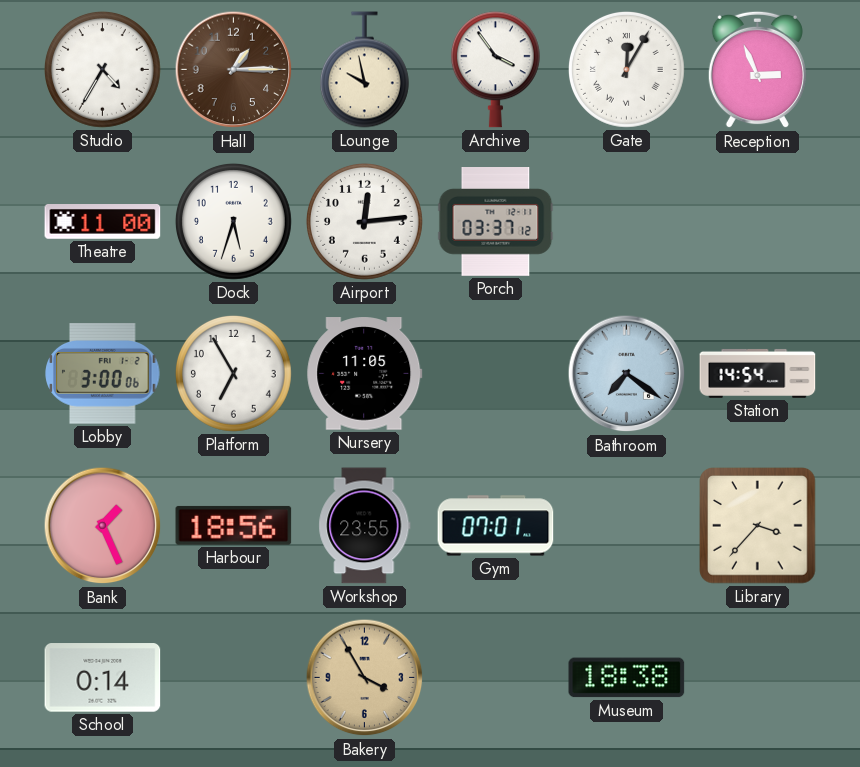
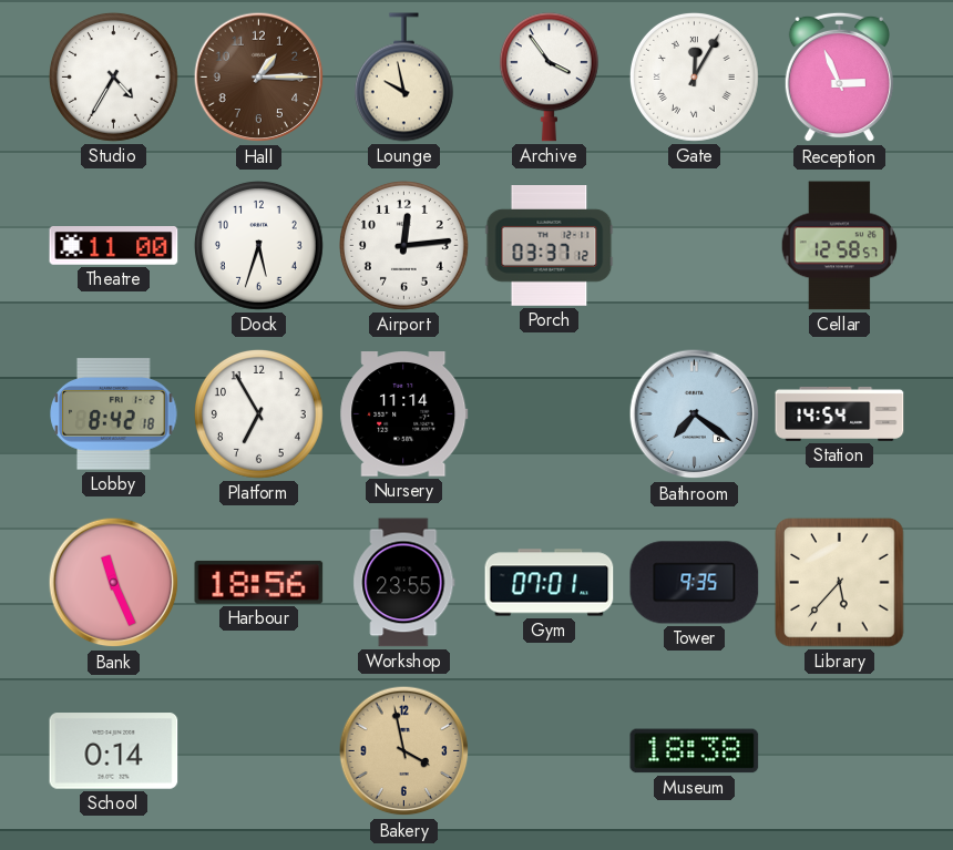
Cellar: none -> 12:58
Lobby: 3:00 -> 8:42
Nursery: 11:05 -> 11:14
Bank: 1:26 -> 11:26
Tower: none -> 9:35
Library: 3:37 -> 5:37
Bakery: 3:55 -> 3:58
